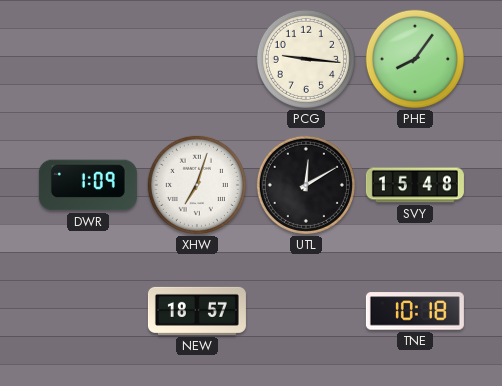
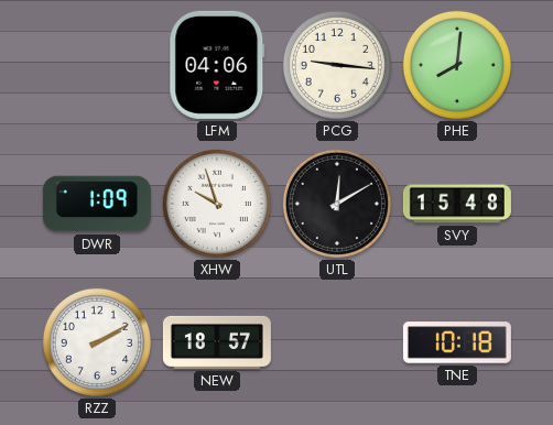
LFM: none -> 04:06
PHE: 8:06 -> 8:01
XHW: 7:03 -> 9:57
RZZ: none -> 2:10
